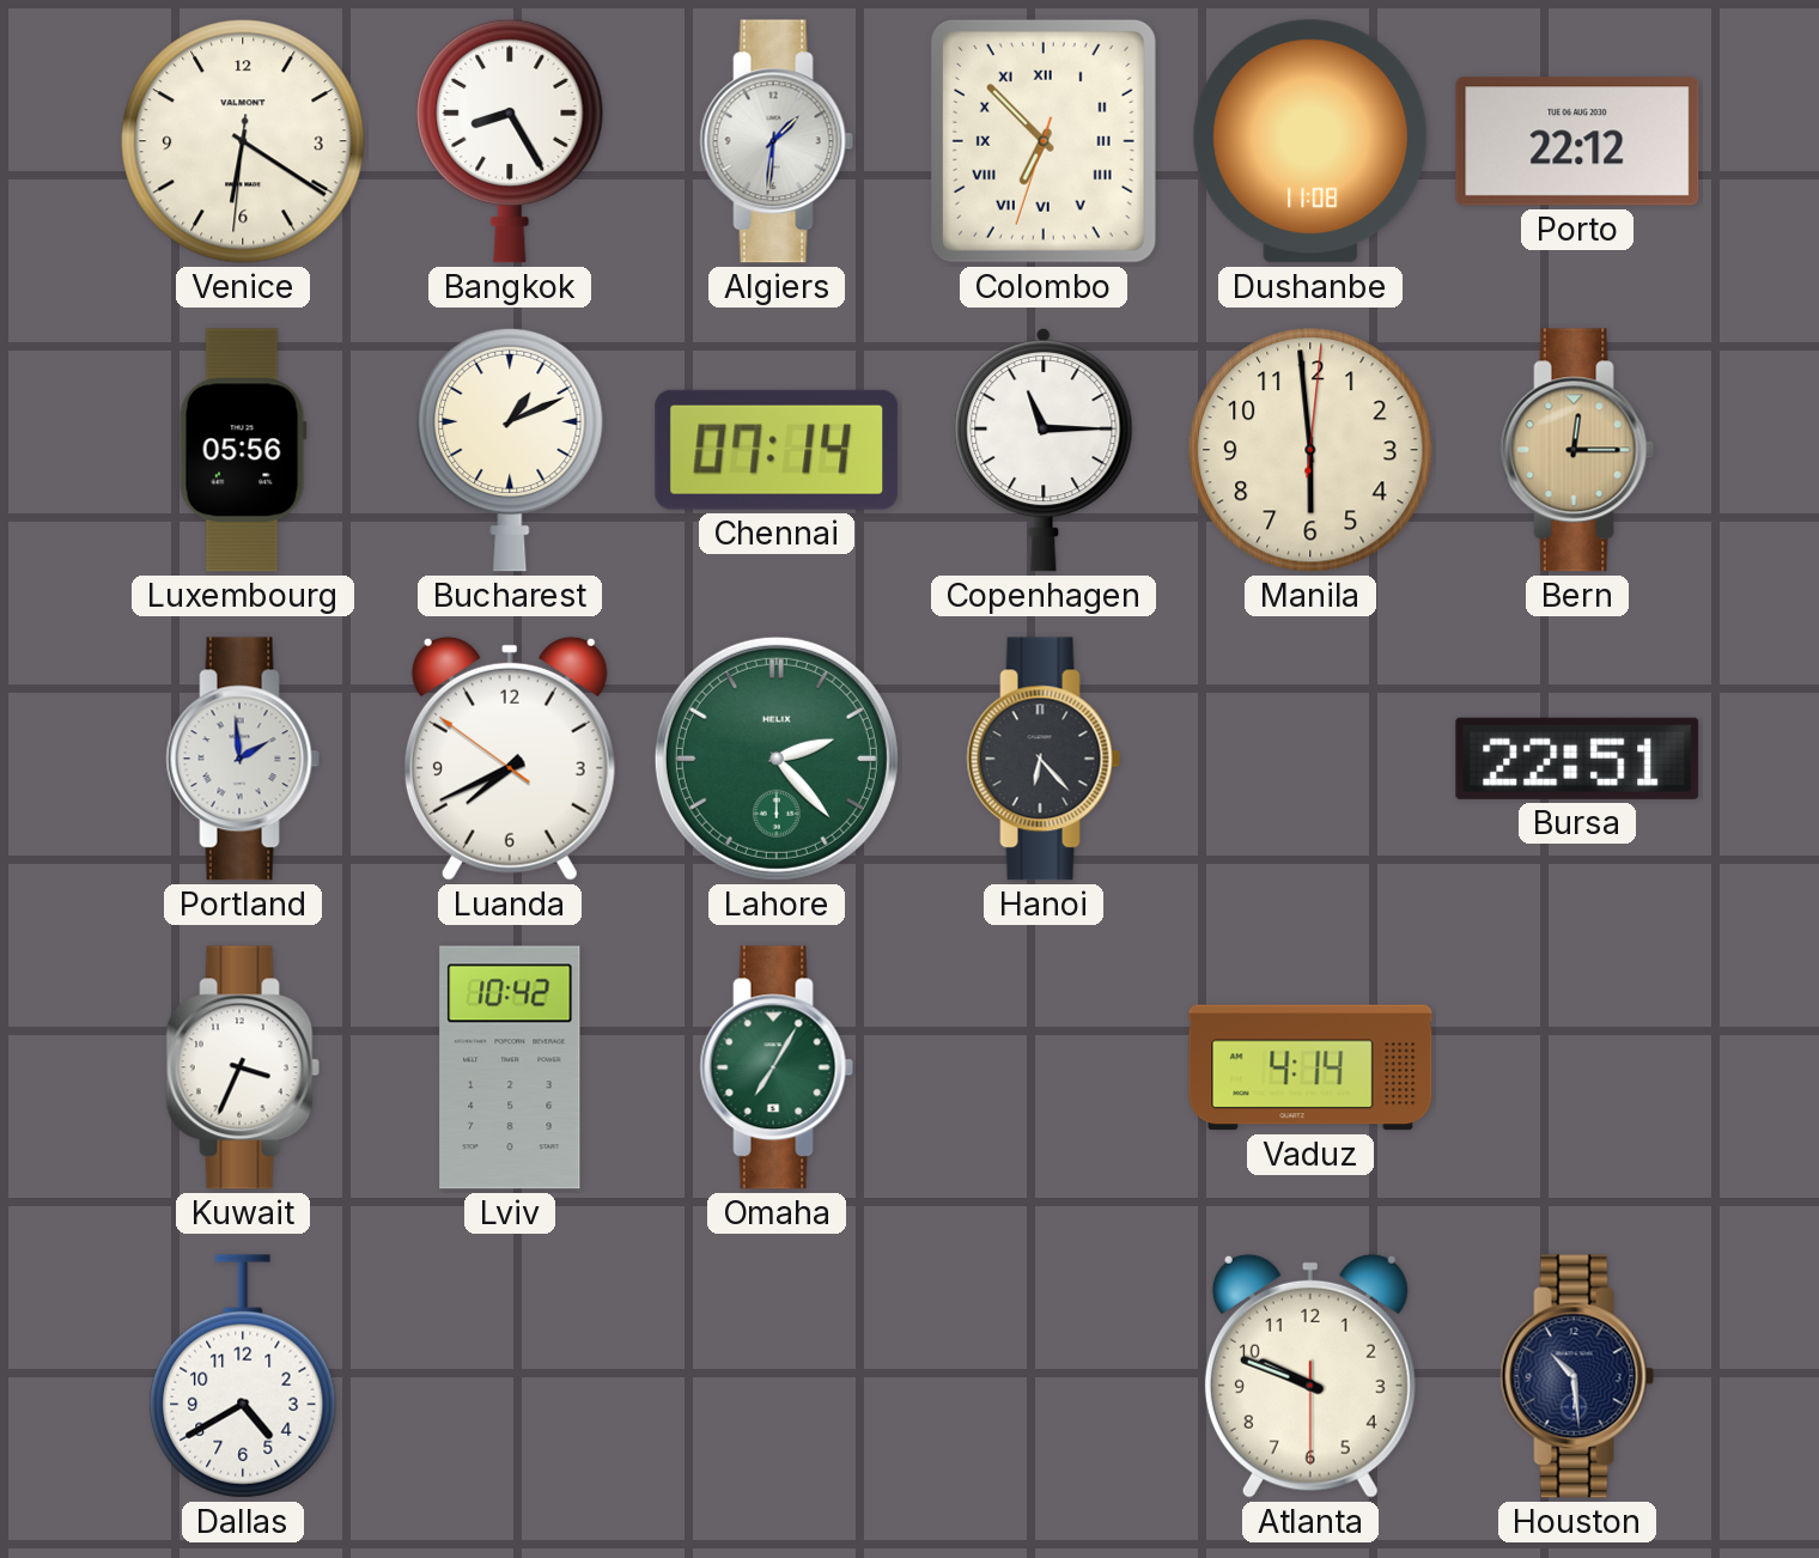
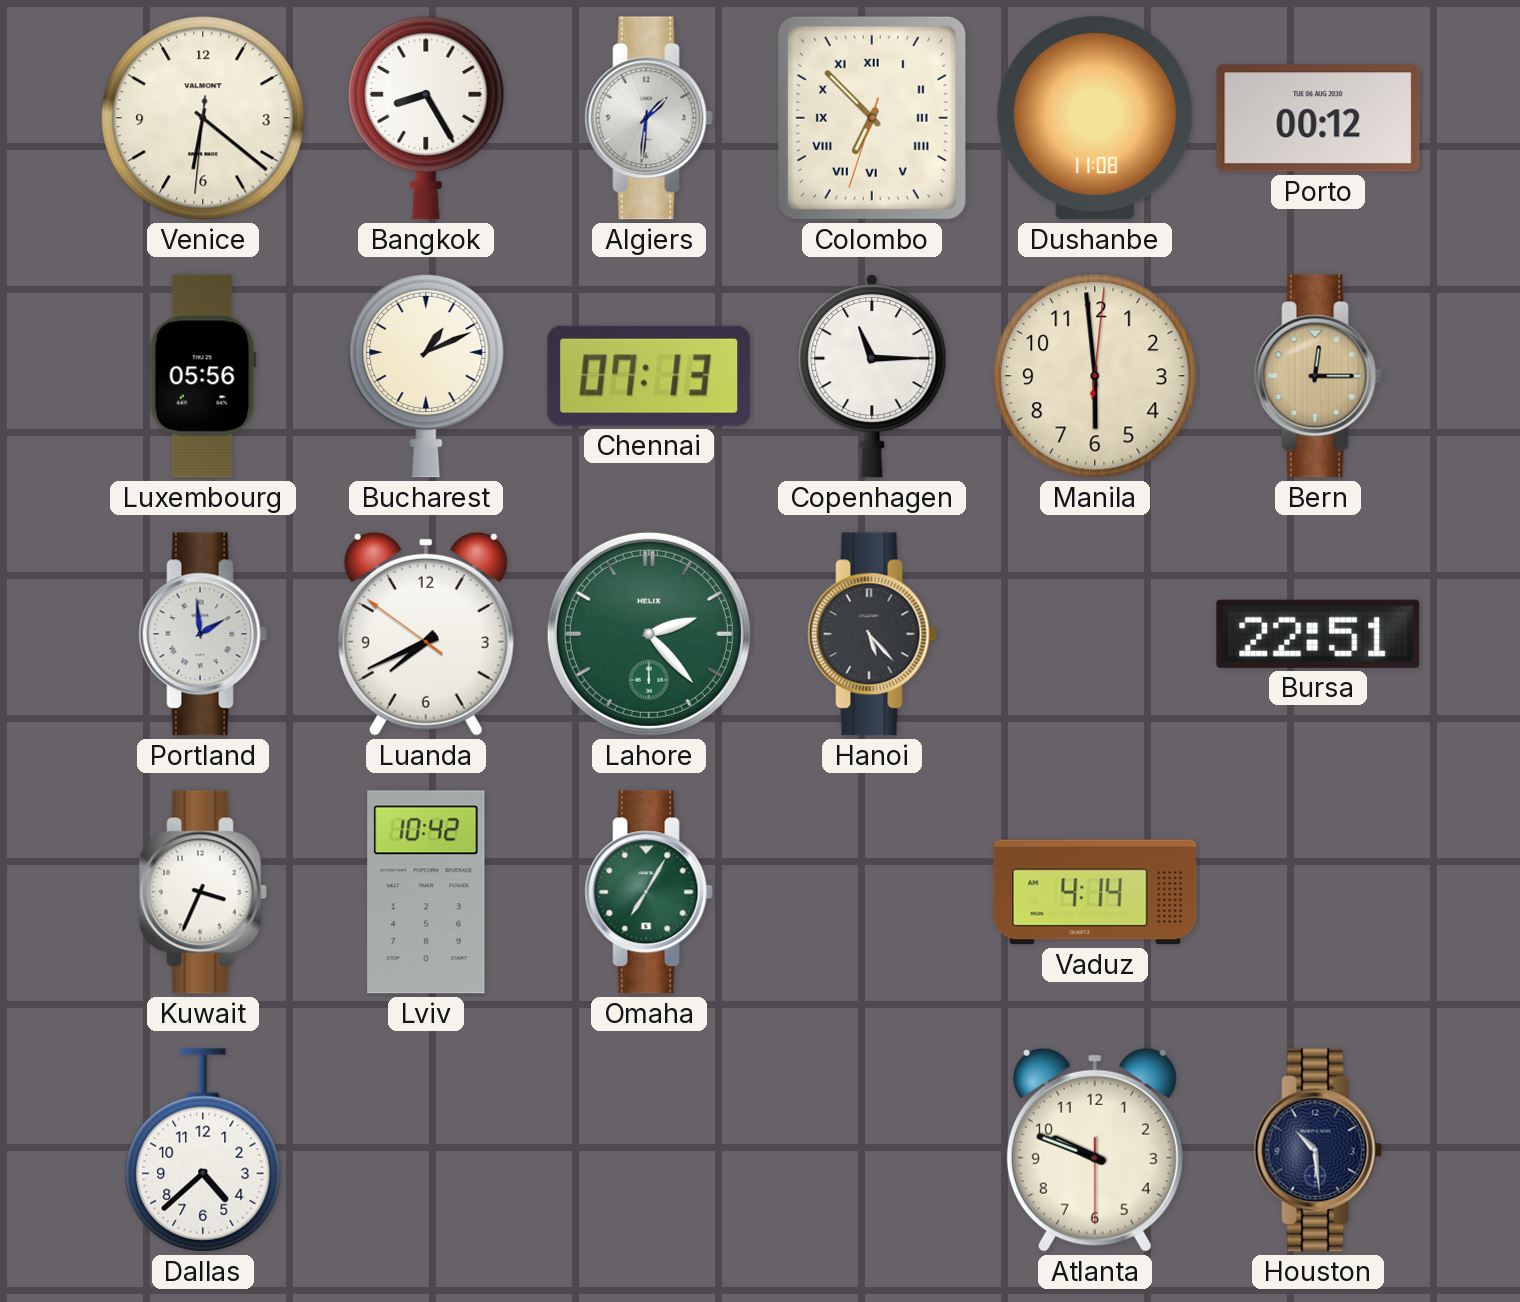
Venice: 6:20 -> 6:21
Porto: 22:12 -> 00:12
Chennai: 07:14 -> 07:13
Hanoi: 6:23 -> 5:23
Dallas: 4:40 -> 4:38
